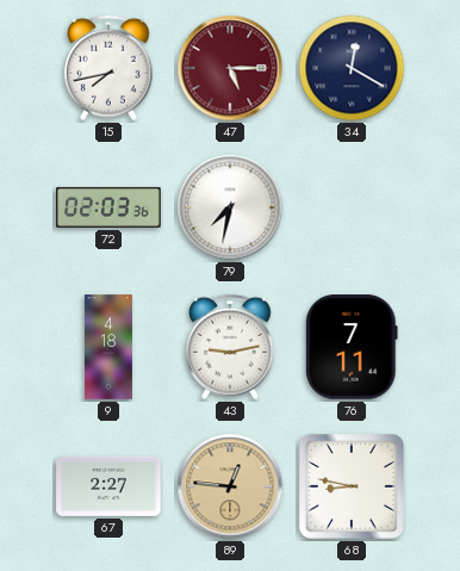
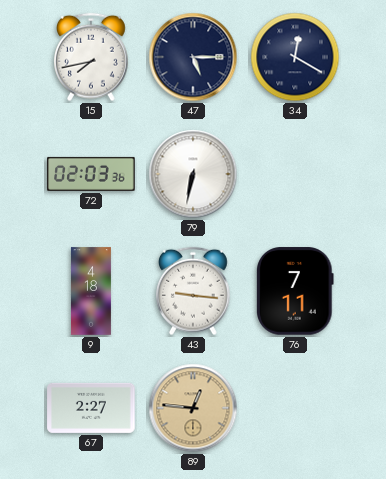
47 dial: burgundy -> navy
79: 7:32 -> 6:32
43: 9:13 -> 9:16
68: 8:47 -> none
